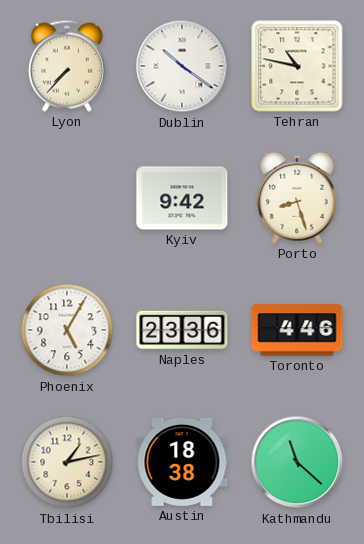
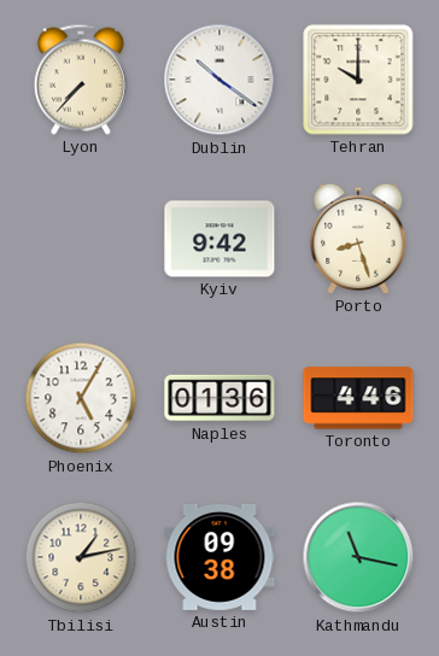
Tehran: 10:47 -> 10:00
Naples: 23:36 -> 01:36
Austin: 18:38 -> 09:38
Kathmandu: 11:22 -> 11:17
